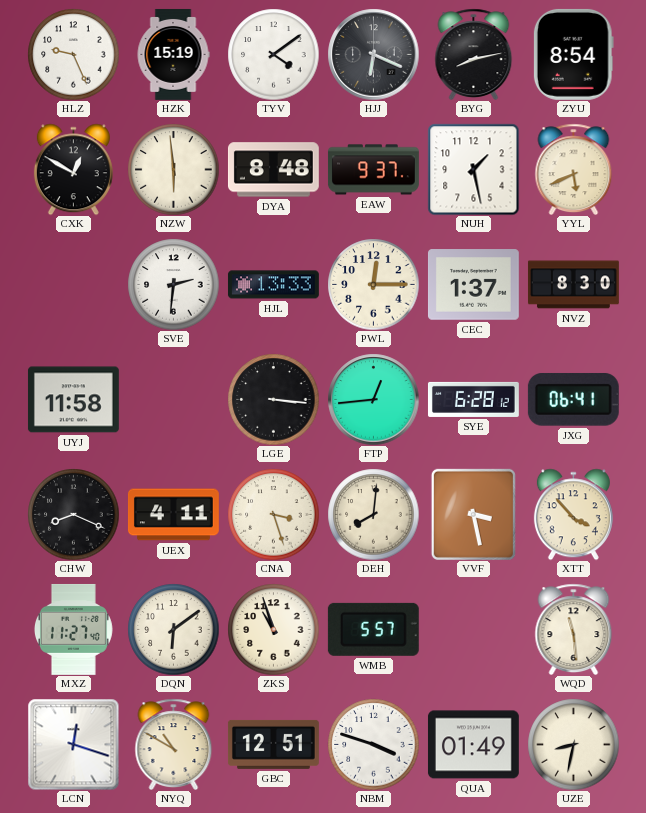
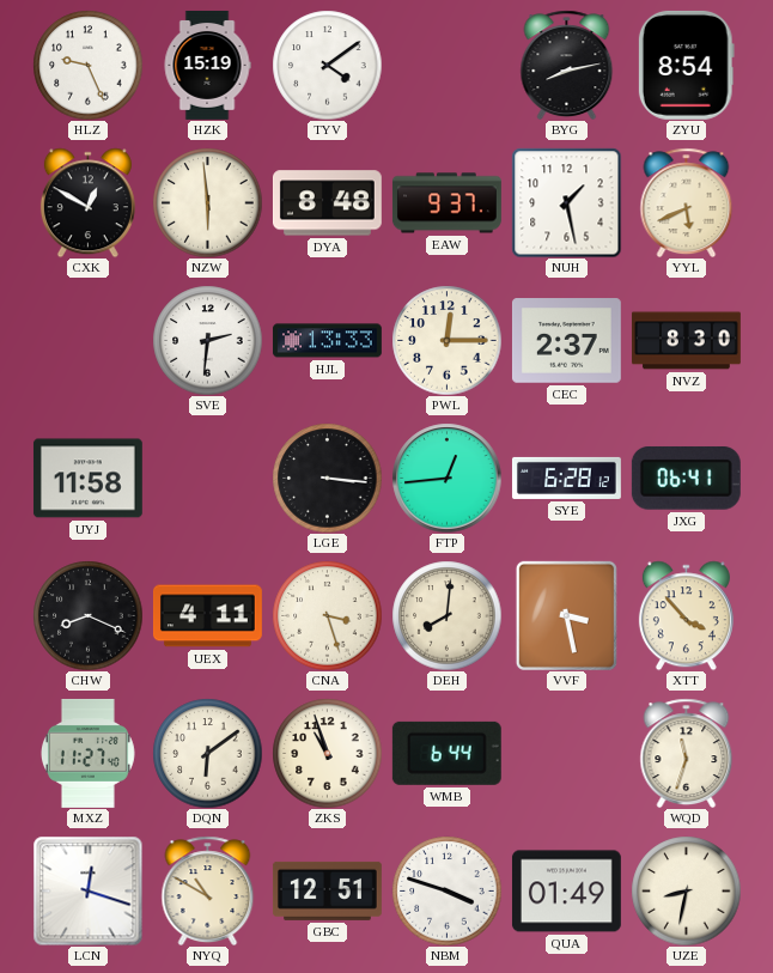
HJJ: 6:19 -> none
CEC: 1:37 -> 2:37
WMB: 5:57 -> 6:44
WQD: 11:29 -> 11:33
